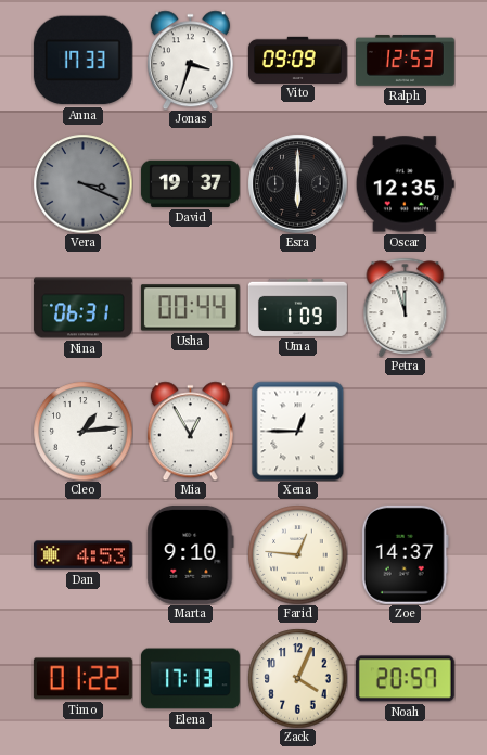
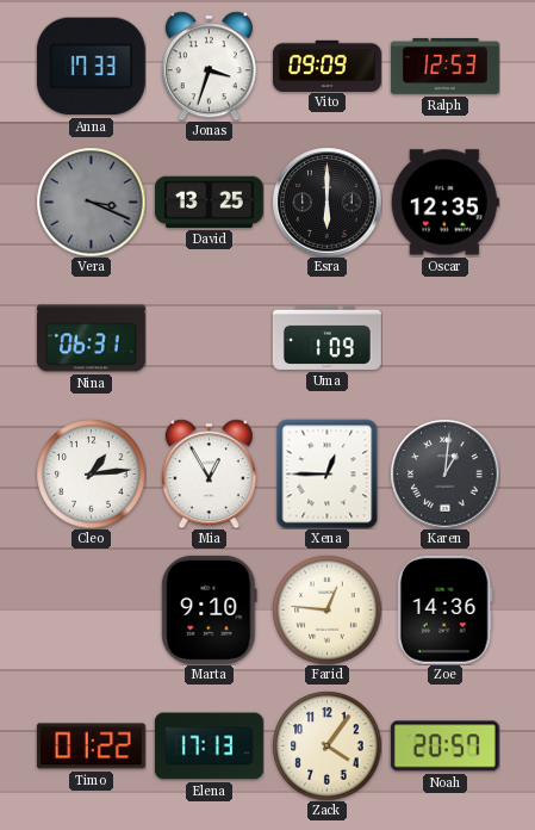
David: 19:37 -> 13:25
Usha: 00:44 -> none
Petra: 11:57 -> none
Karen: none -> 1:01
Dan: 4:53 -> none
Zoe: 14:37 -> 14:36
Zack: 4:04 -> 4:06
